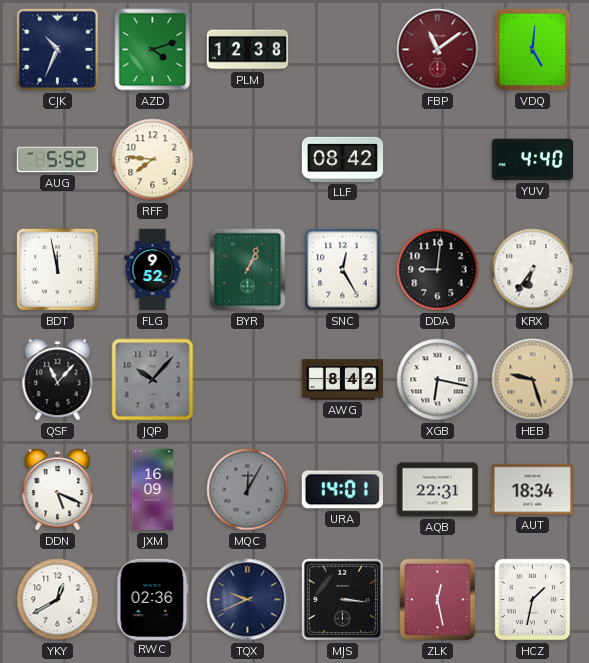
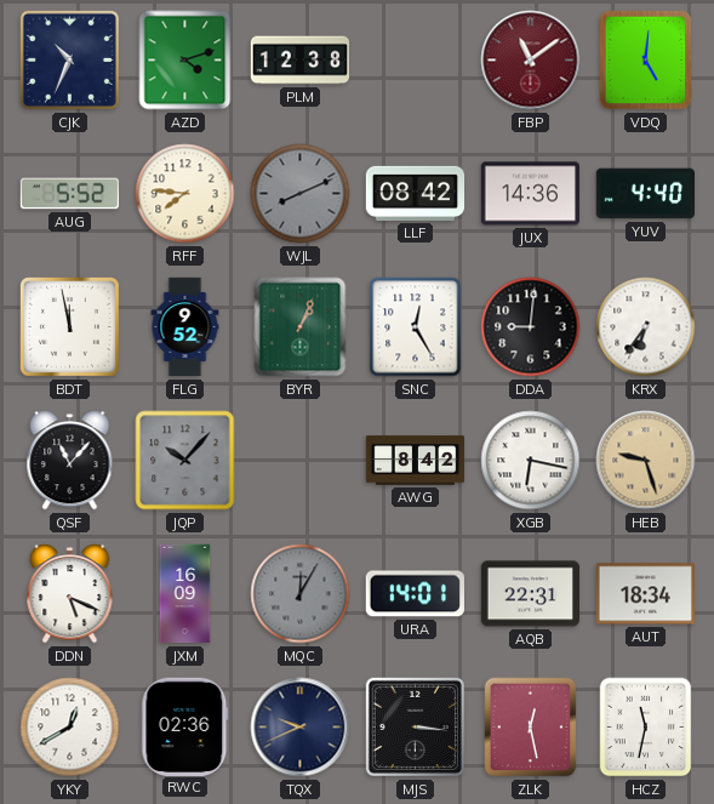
WJL: none -> 8:11
JUX: none -> 14:36
HCZ: 1:32 -> 11:32
